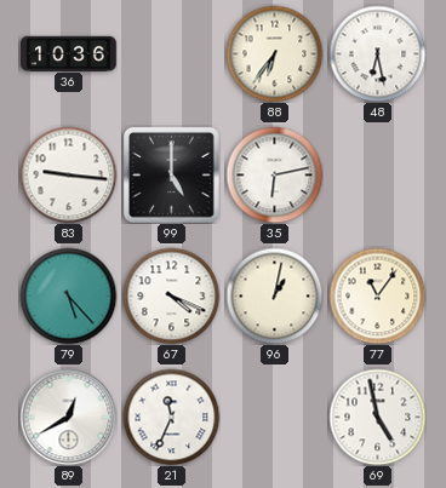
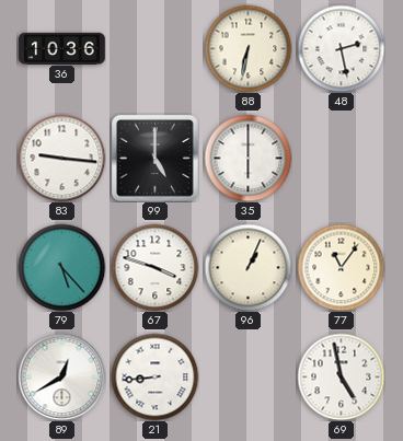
88: 6:36 -> 6:32
48: 6:28 -> 2:28
35: 6:13 -> 6:00
67: 4:19 -> 3:48
96: 1:02 -> 1:04
21: 11:34 -> 8:44
